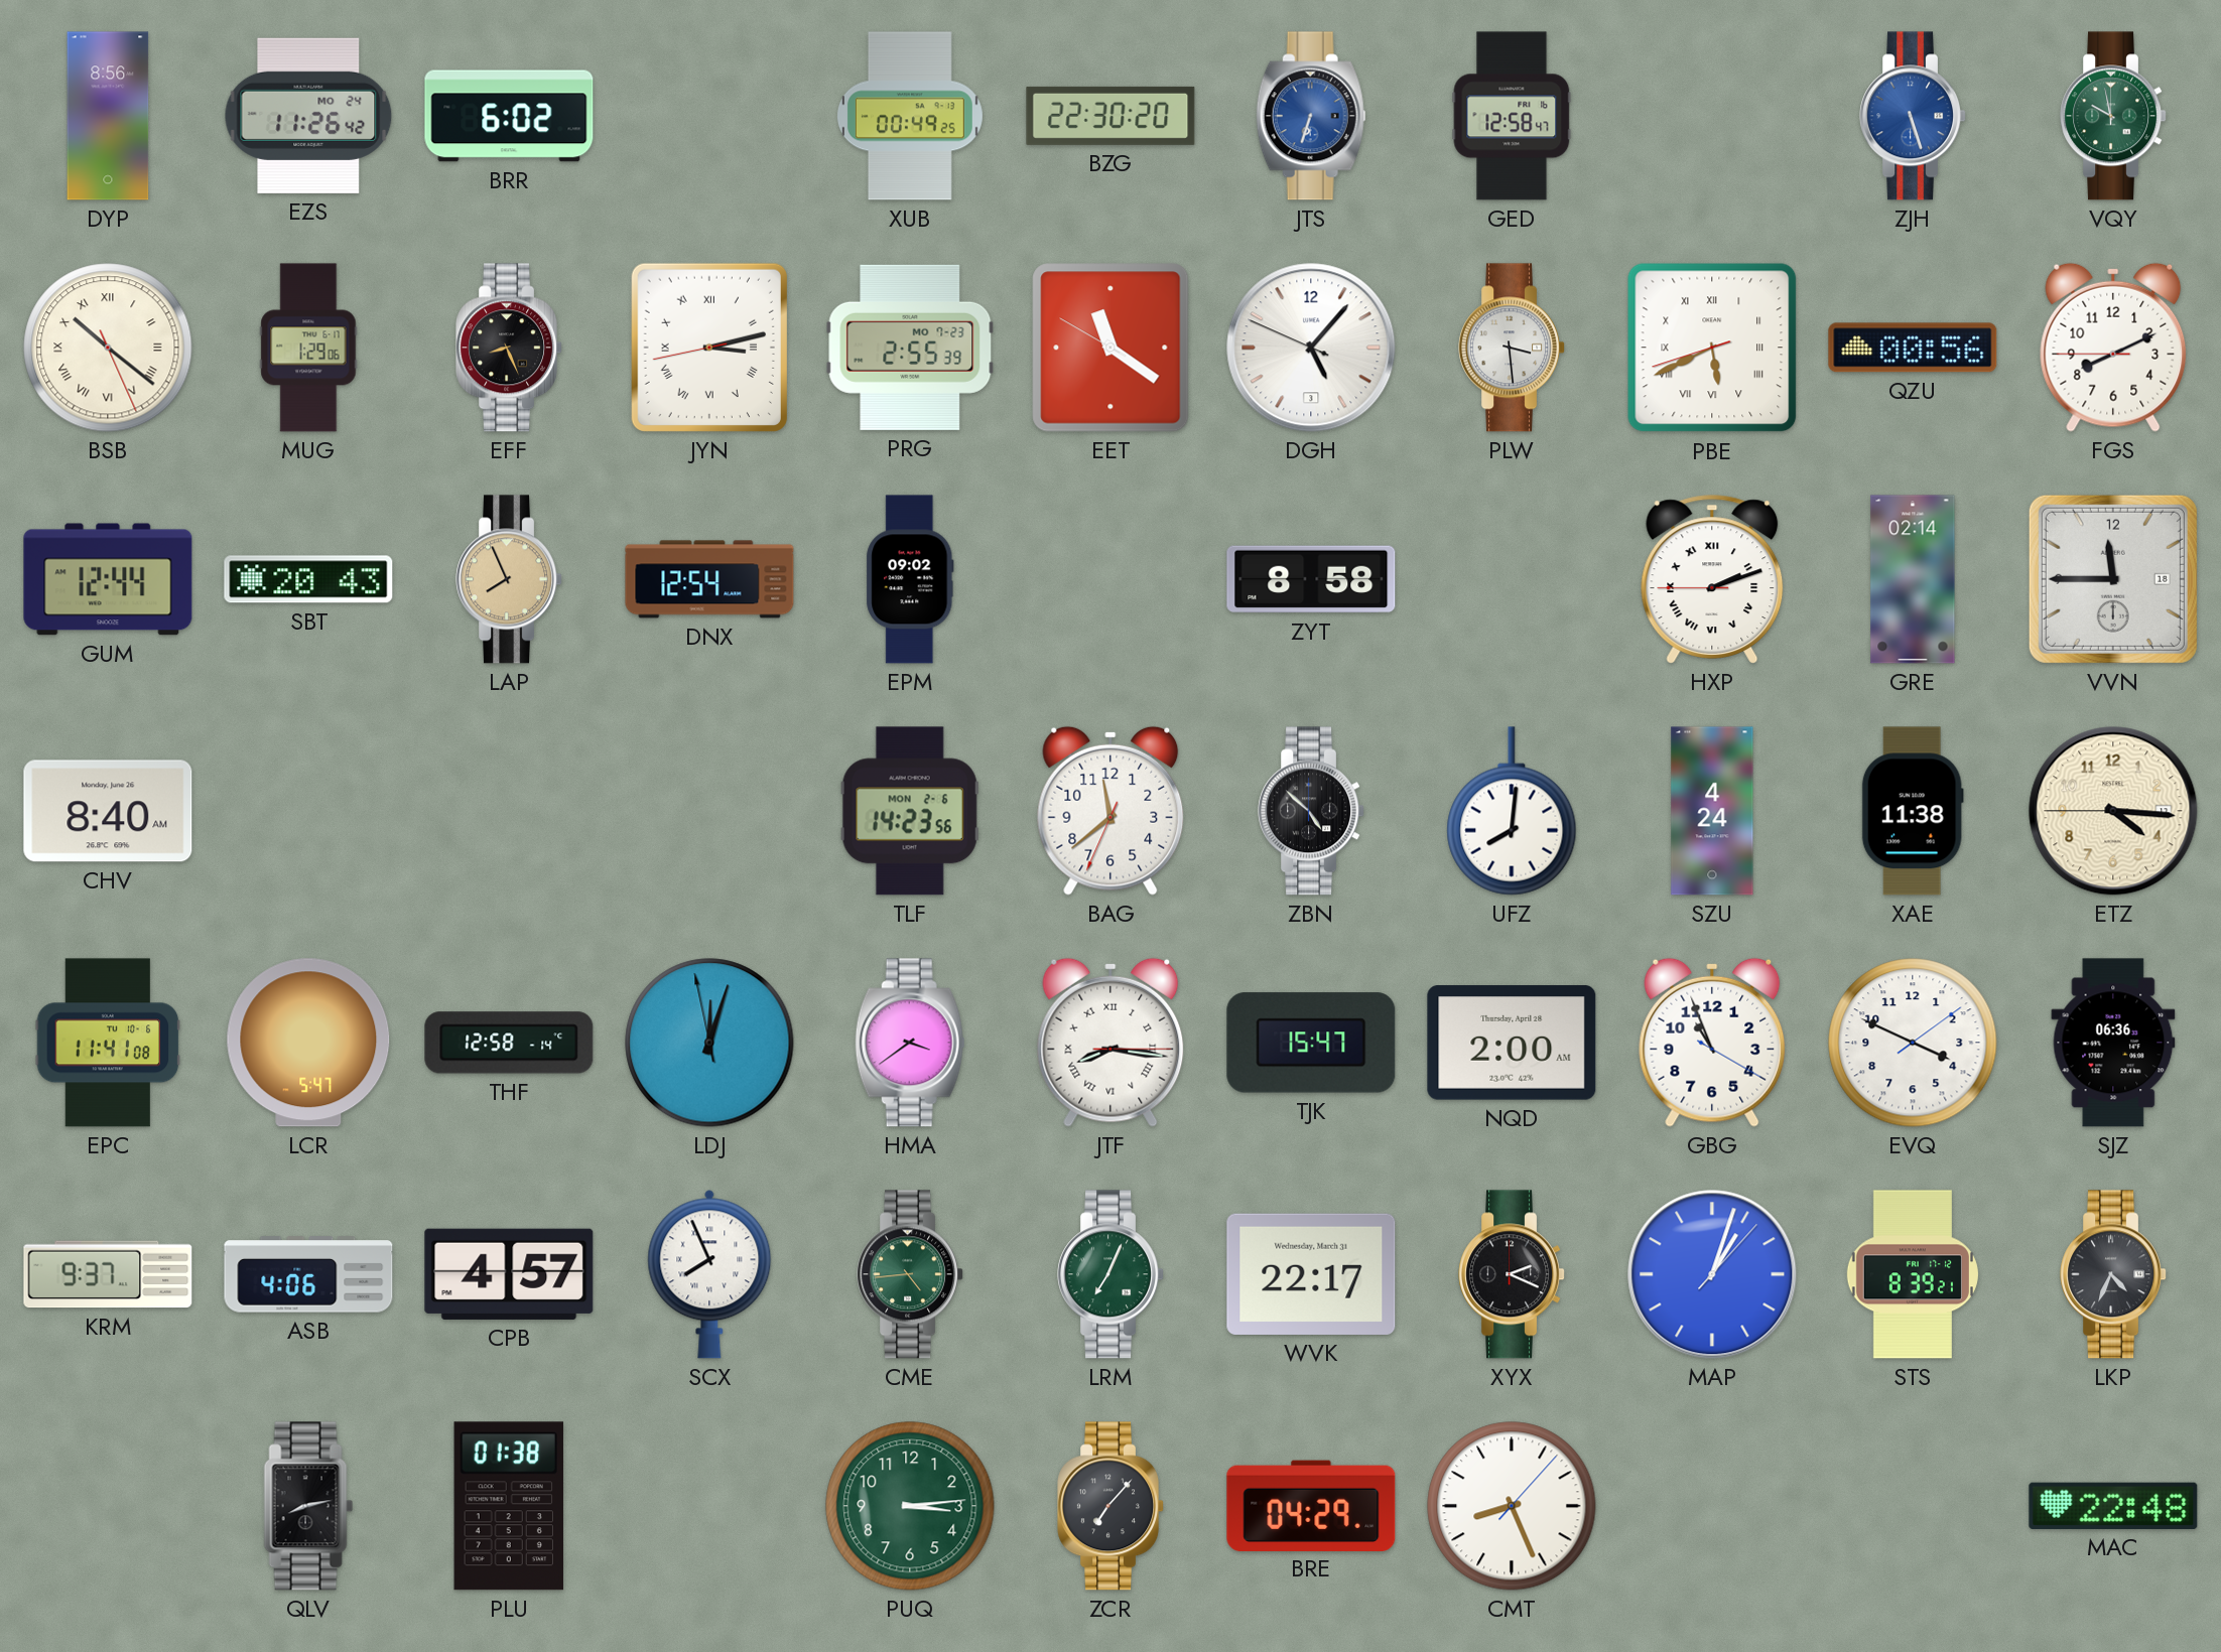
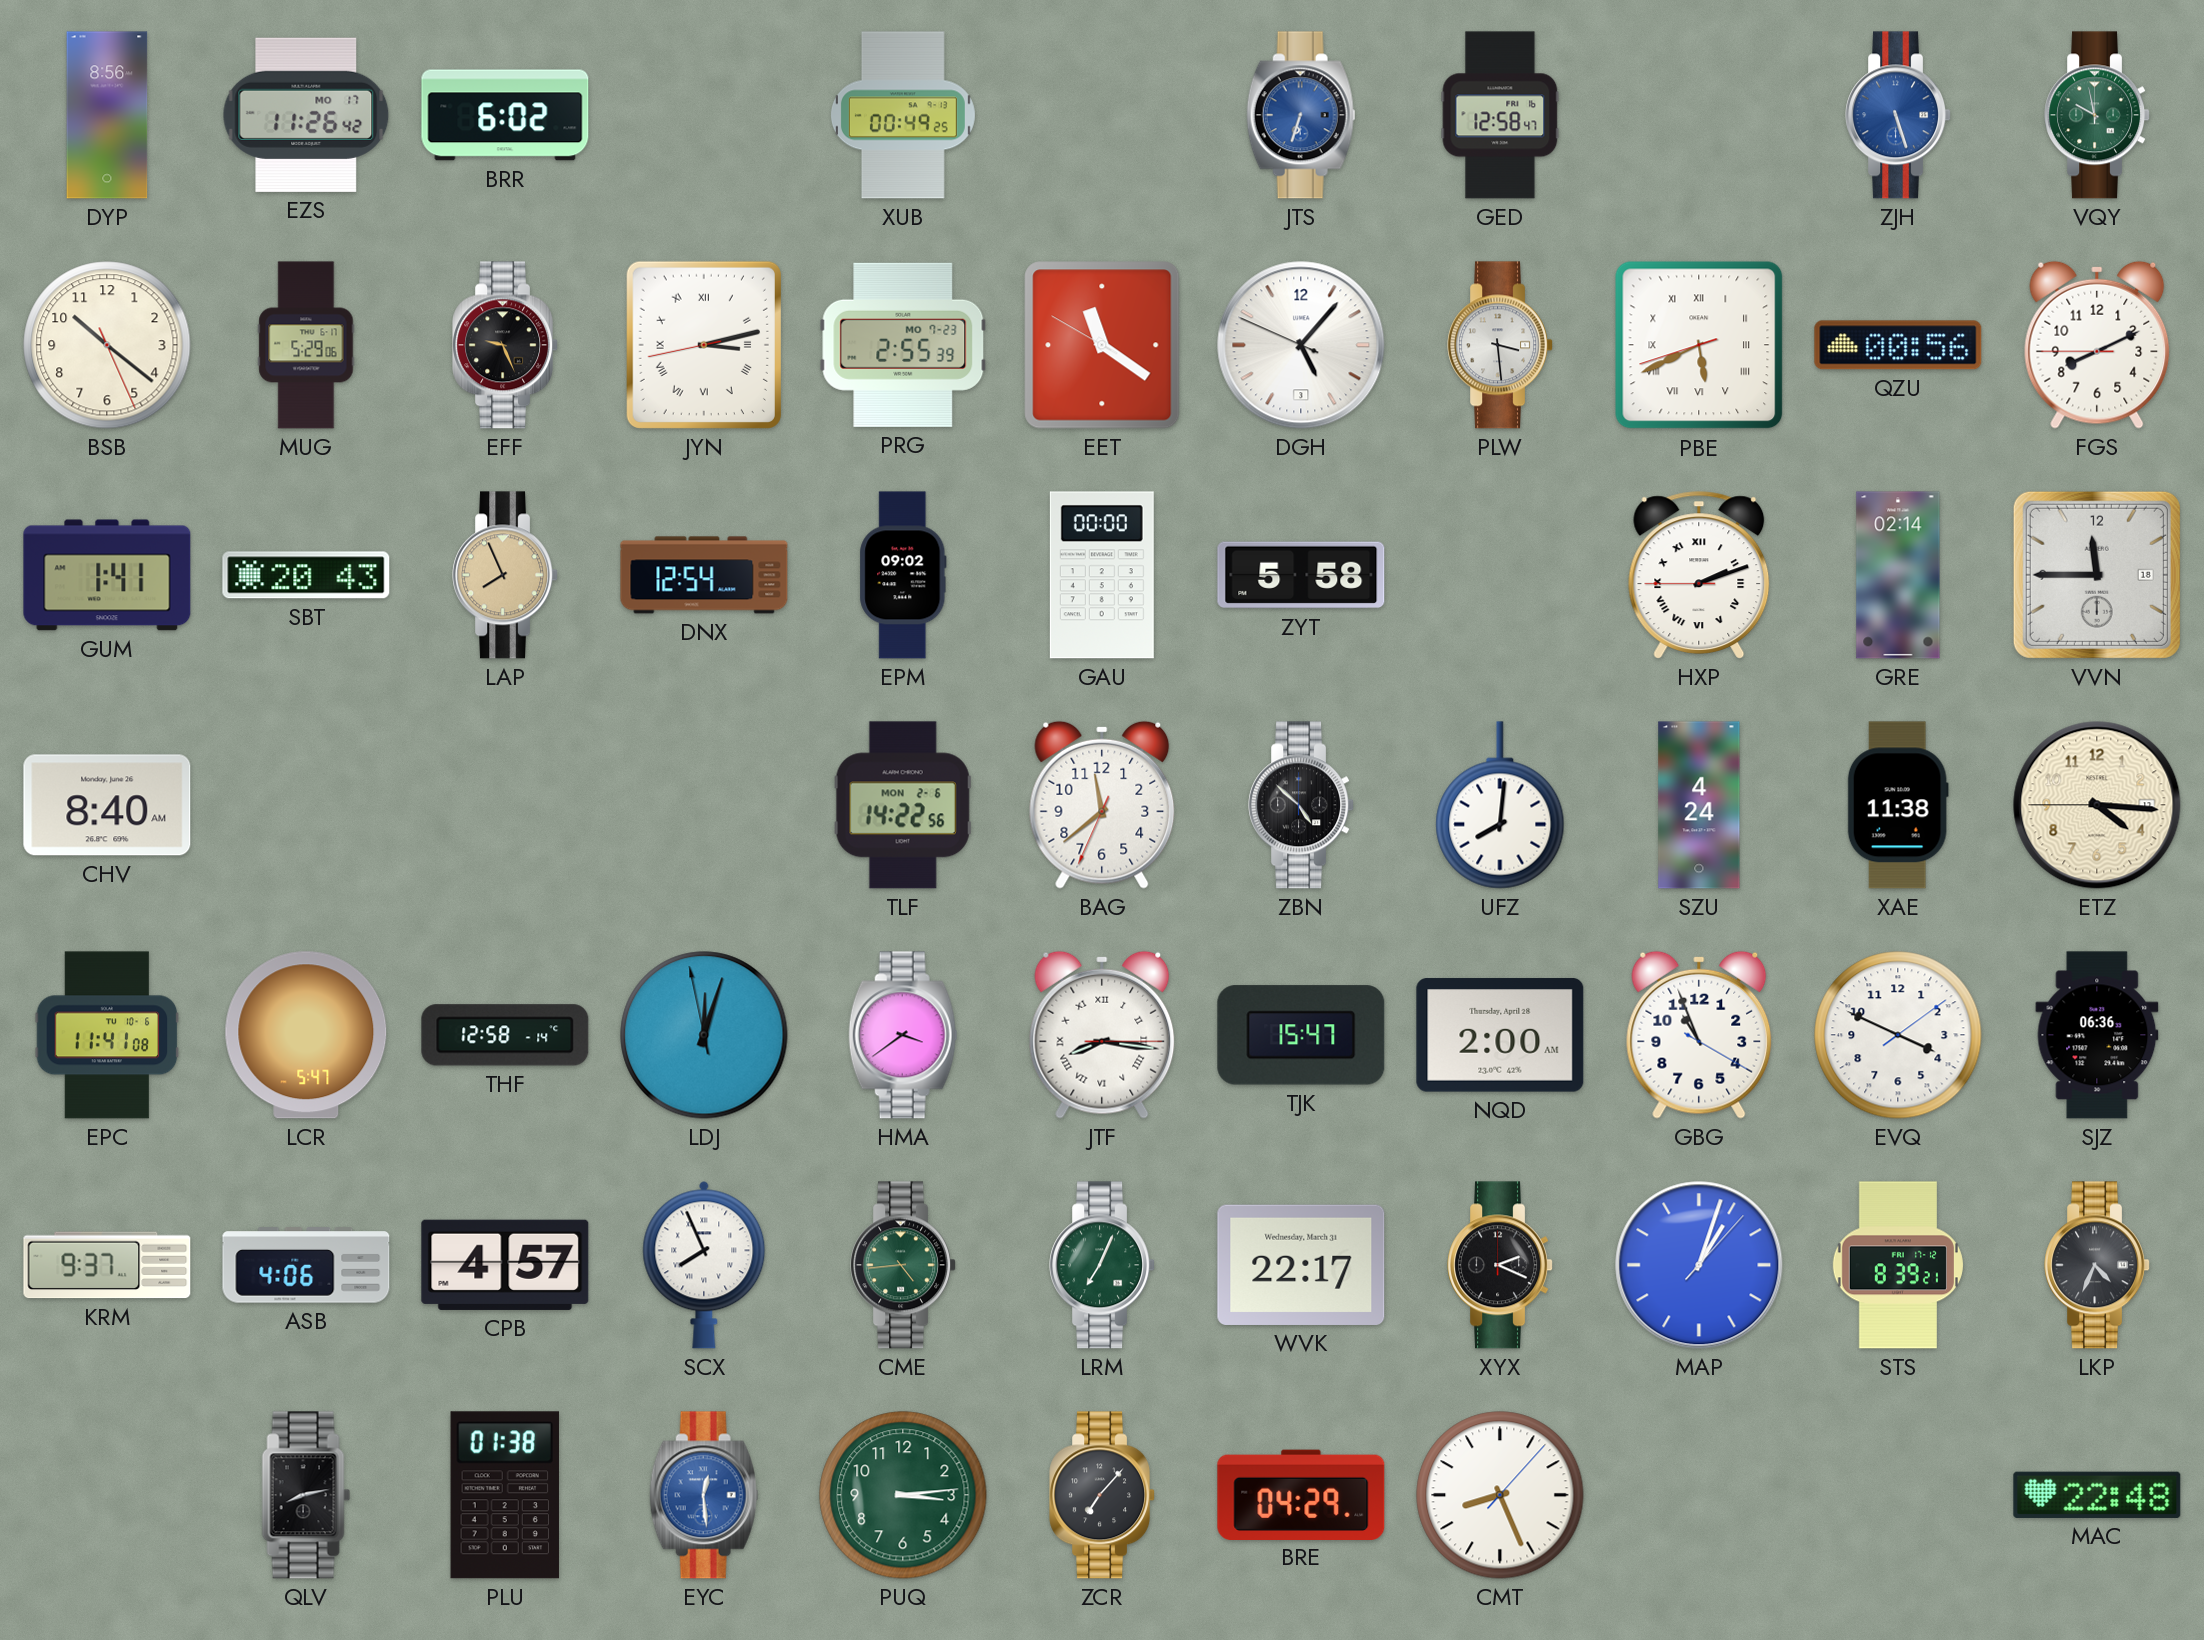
EZS date: MO 24 -> MO 17
BZG: 22:30 -> none
BSB numerals: Roman -> Arabic
MUG: 1:29 -> 5:29
EFF: 8:26 -> 9:26
GUM: 12:44 -> 1:41
GAU: none -> 00:00
ZYT: 8:58 -> 5:58
TLF: 14:23 -> 14:22
EYC: none -> 12:29
